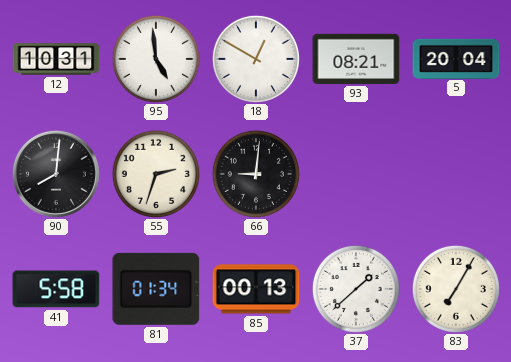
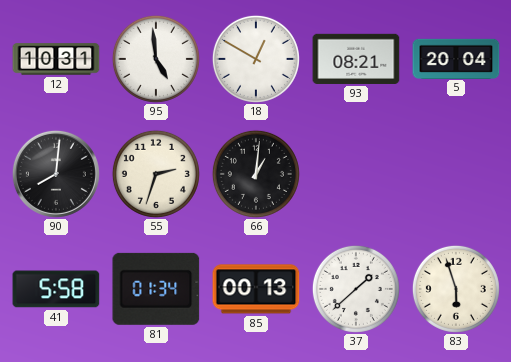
66: 9:01 -> 1:01
83: 7:05 -> 5:57
